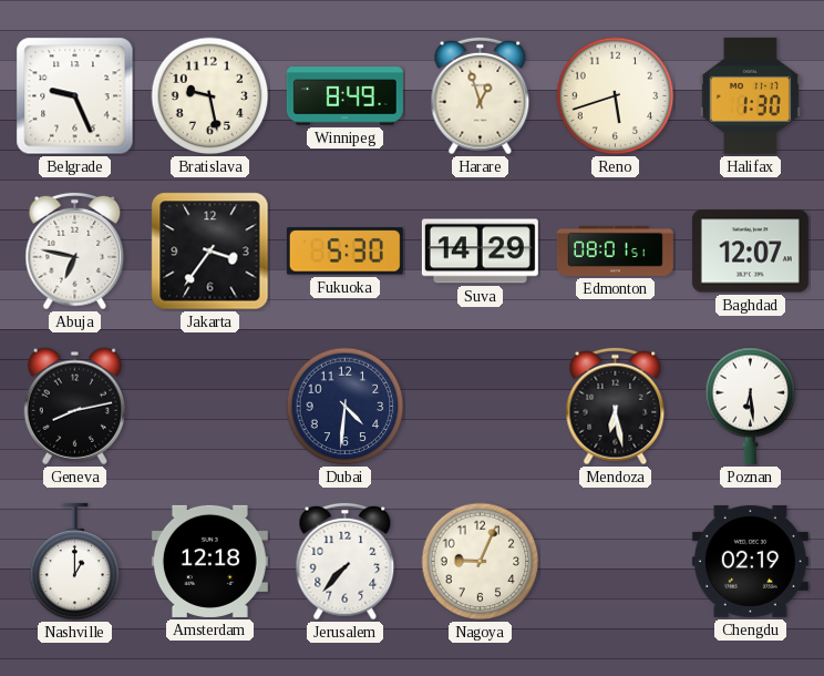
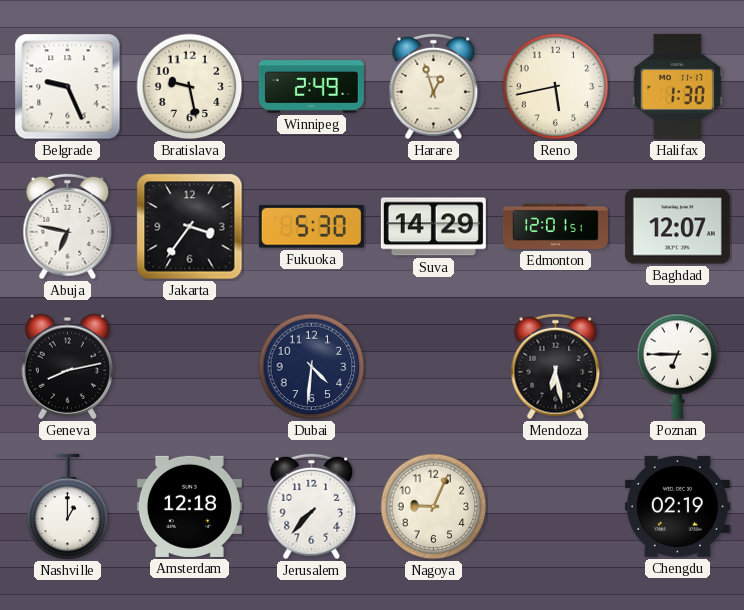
Winnipeg: 8:49 -> 2:49
Reno: 5:42 -> 5:43
Edmonton: 08:01 -> 12:01
Poznan: 6:29 -> 6:45
